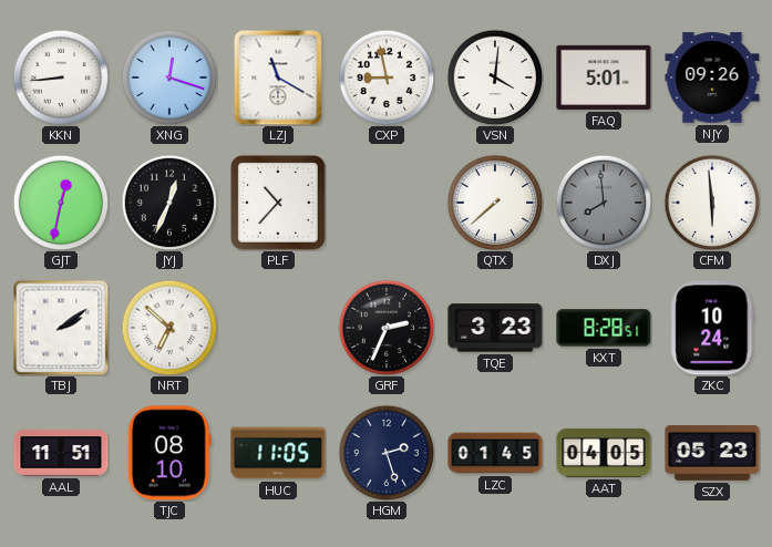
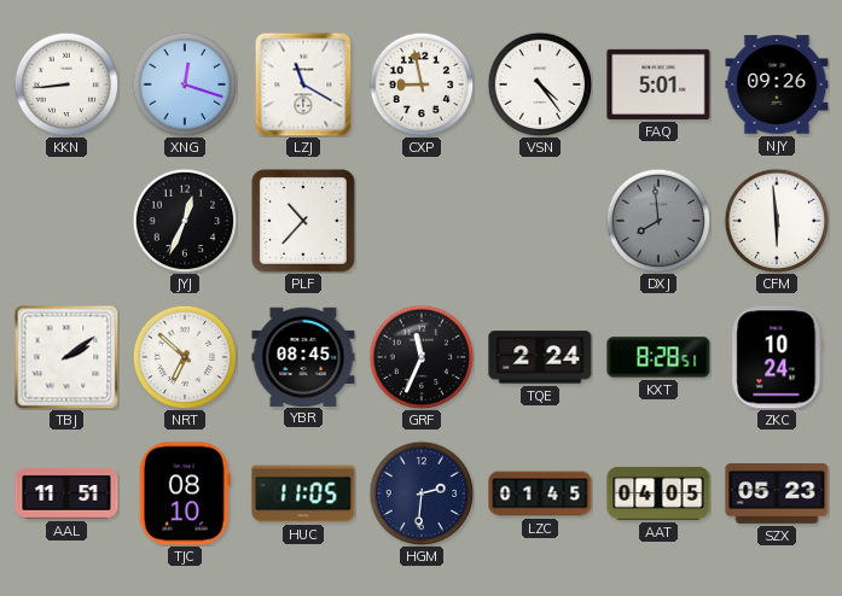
VSN: 4:01 -> 4:24
GJT: 12:32 -> none
QTX: 7:38 -> none
YBR: none -> 08:45
GRF: 2:34 -> 11:34
TQE: 3:23 -> 2:24
HGM: 2:27 -> 2:31
